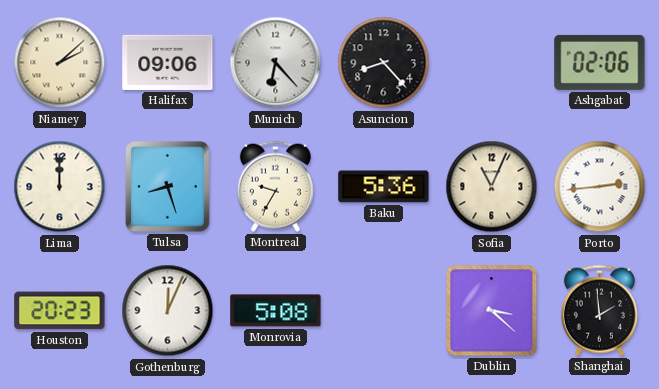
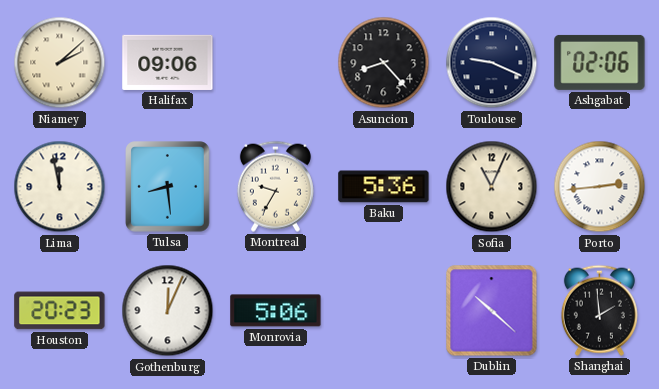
Munich: 6:23 -> none
Toulouse: none -> 9:19
Lima: 12:00 -> 11:58
Tulsa: 8:27 -> 8:29
Monrovia: 5:08 -> 5:06
Dublin: 3:22 -> 10:22
